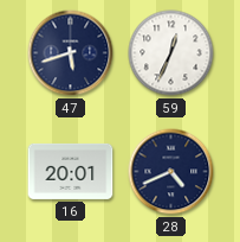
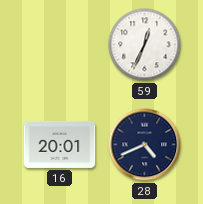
47: 5:42 -> none
